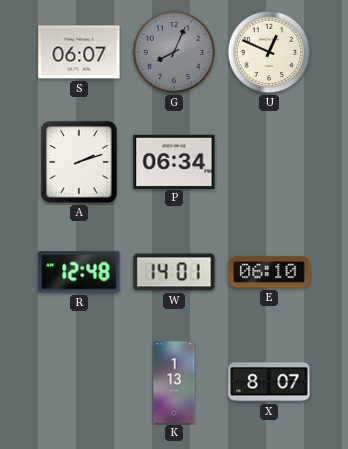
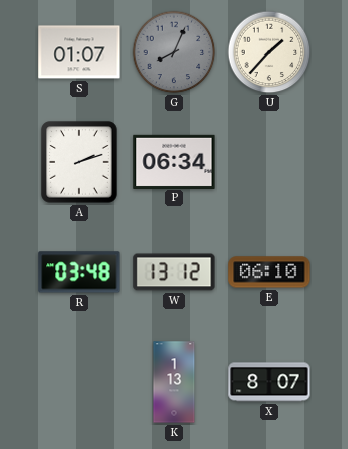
S: 06:07 -> 01:07
U: 12:49 -> 1:37
R: 12:48 -> 03:48
W: 14:01 -> 13:12
